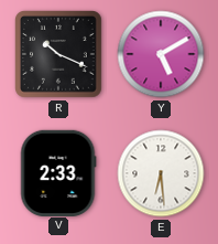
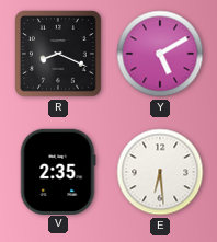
R: 10:19 -> 8:19
V: 2:33 -> 2:35
